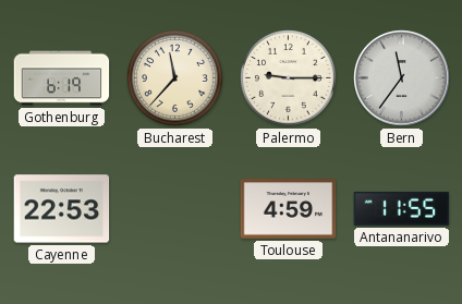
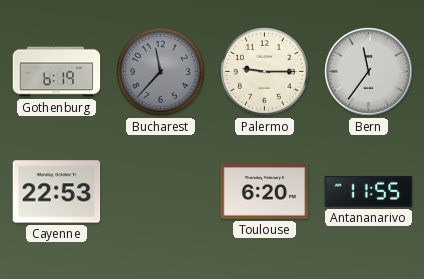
Bucharest dial: cream -> grey
Toulouse: 4:59 -> 6:20
